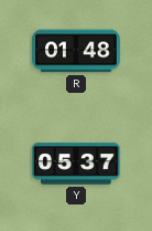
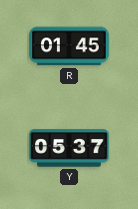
R: 01:48 -> 01:45
